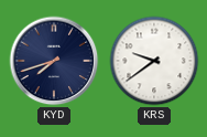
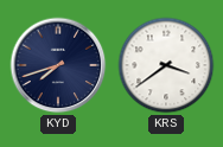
KRS: 9:39 -> 3:39
